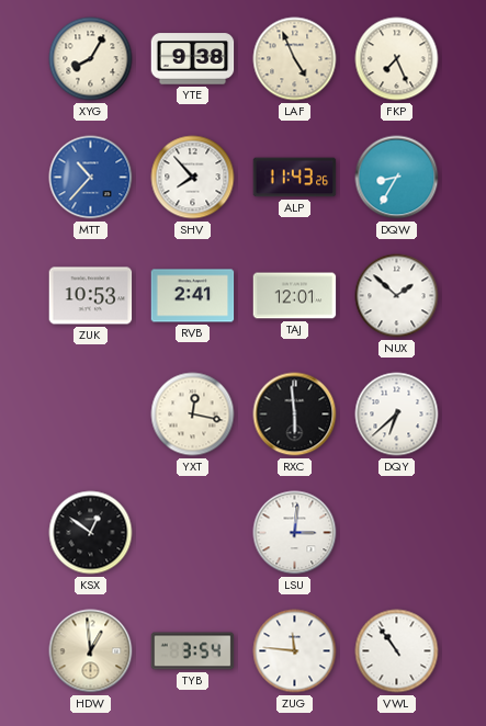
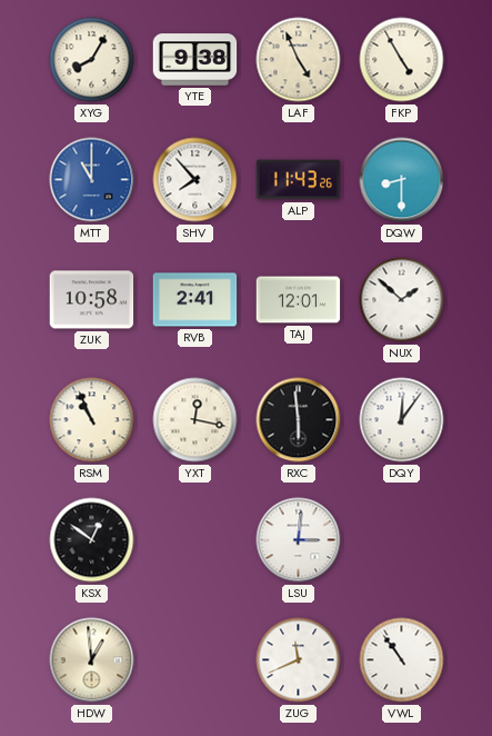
FKP: 7:26 -> 4:55
MTT: 10:37 -> 11:00
DQW: 8:35 -> 8:30
ZUK: 10:53 -> 10:58
RSM: none -> 10:56
DQY: 6:38 -> 12:06
TYB: 3:54 -> none
ZUG: 11:46 -> 11:41
